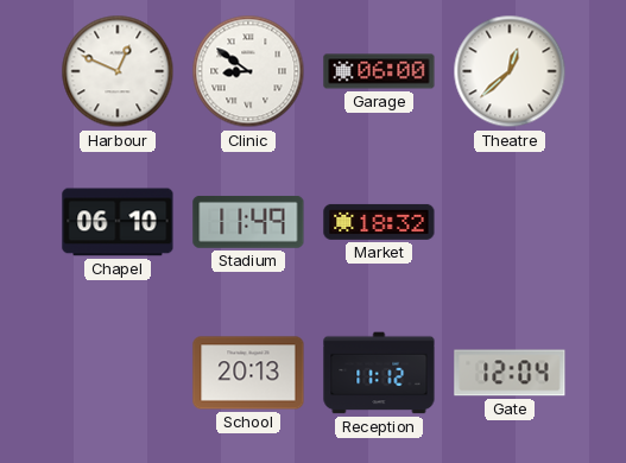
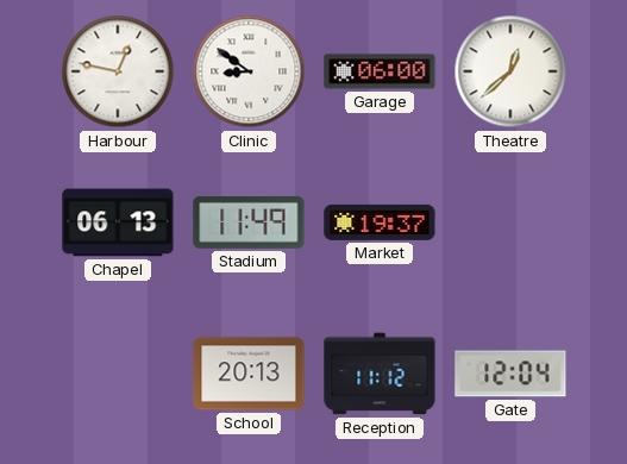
Harbour: 12:49 -> 12:47
Chapel: 06:10 -> 06:13
Market: 18:32 -> 19:37
